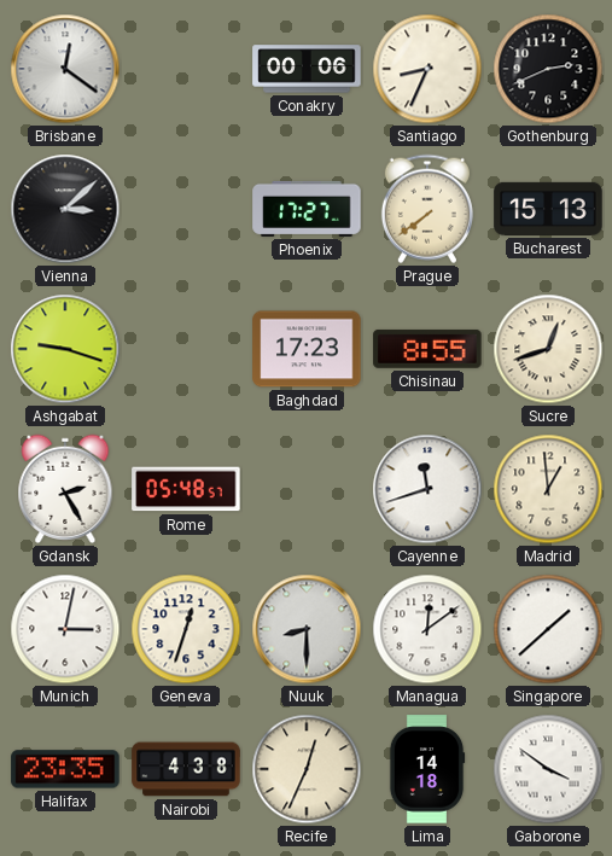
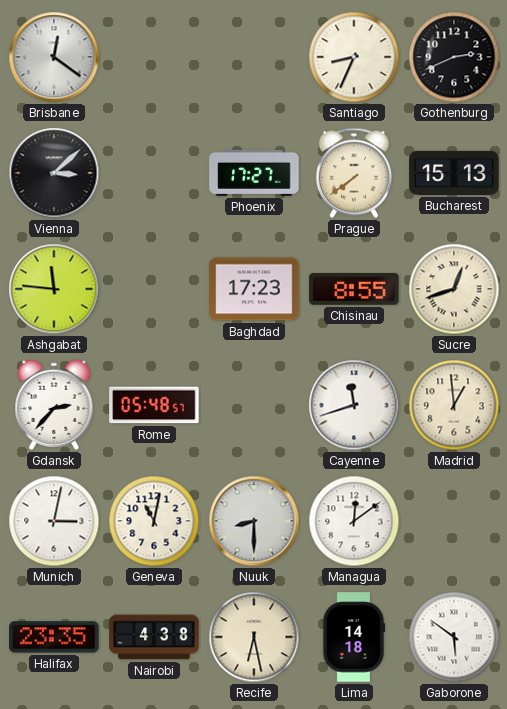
Conakry: 00:06 -> none
Ashgabat: 9:18 -> 11:46
Gdansk: 2:25 -> 2:37
Geneva: 12:33 -> 11:02
Singapore: 1:38 -> none
Recife: 12:34 -> 6:28
Gaborone: 3:51 -> 5:51
